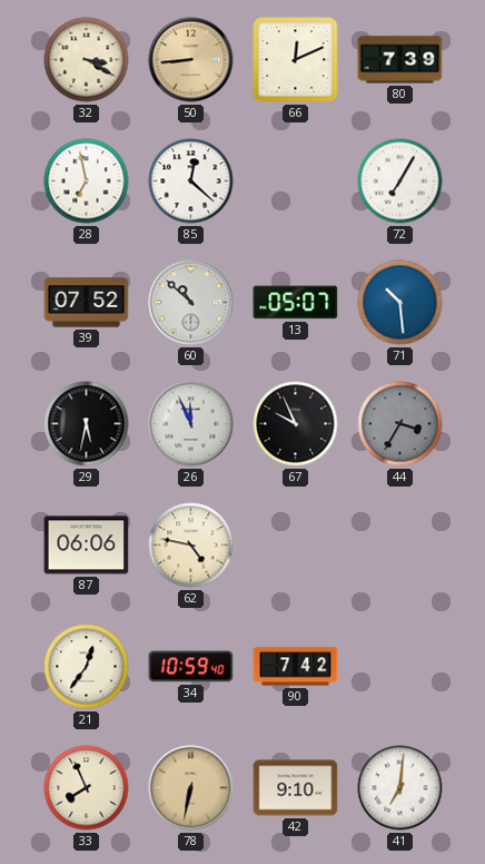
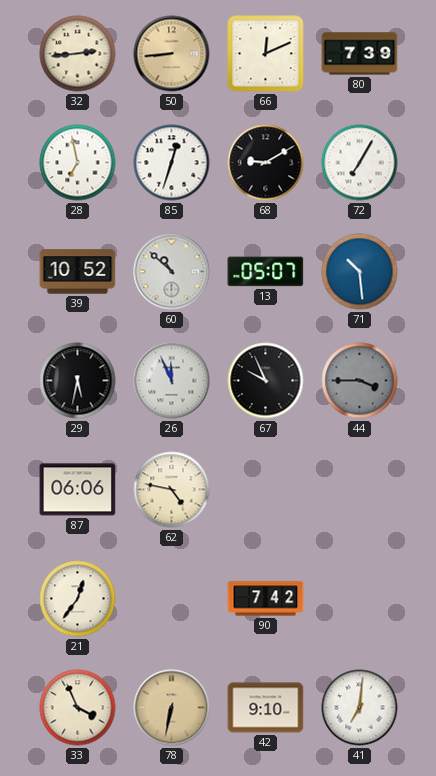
32: 3:20 -> 2:44
85: 12:22 -> 12:33
68: none -> 9:10
39: 07:52 -> 10:52
44: 3:35 -> 3:45
34: 10:59 -> none
33: 7:56 -> 3:56
